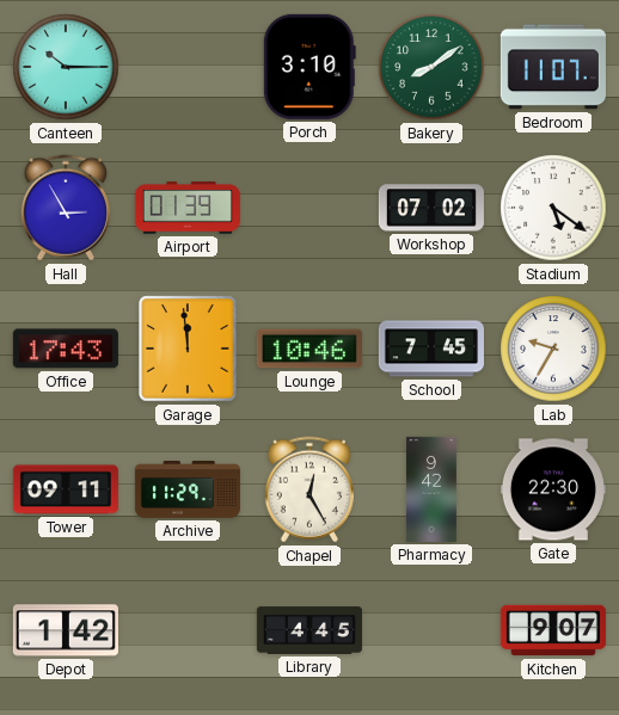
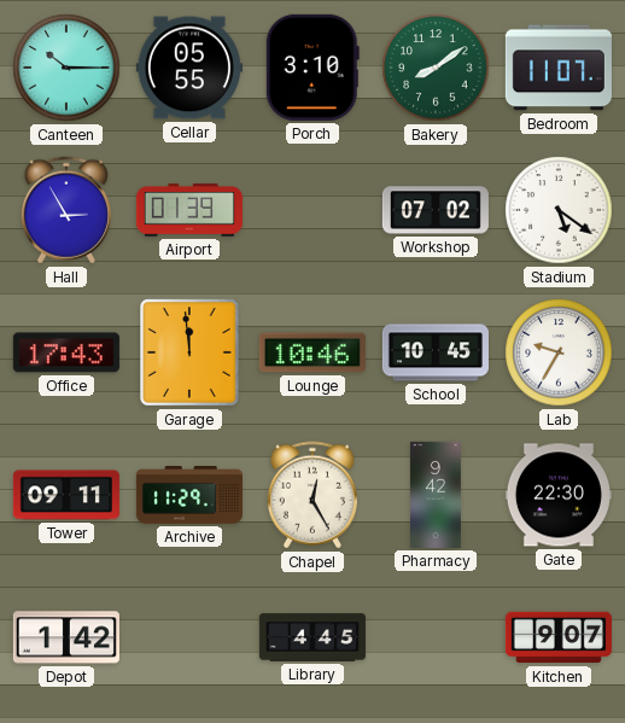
Cellar: none -> 05:55
School: 7:45 -> 10:45
